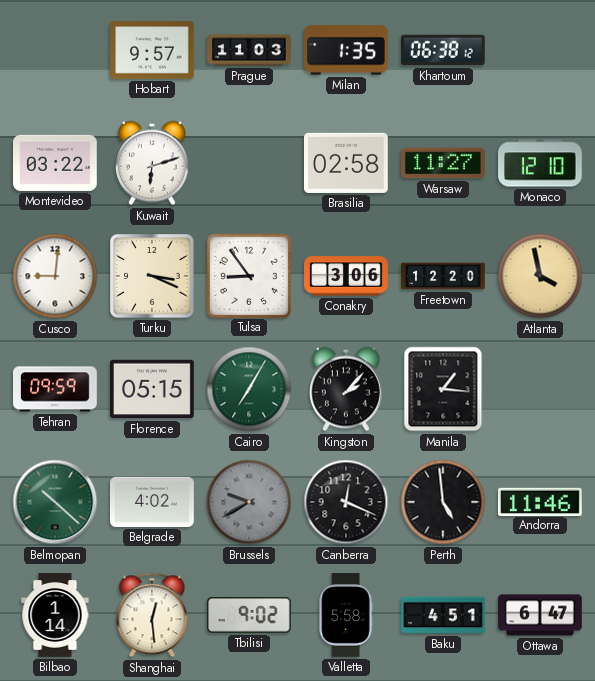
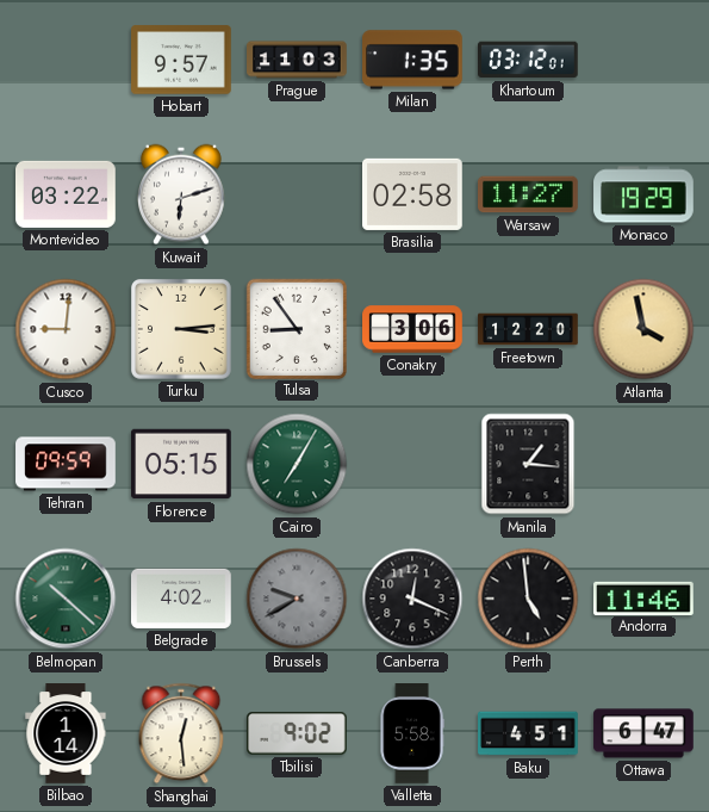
Khartoum: 06:38 -> 03:12
Monaco: 12:10 -> 19:29
Turku: 3:19 -> 3:14
Kingston: 2:07 -> none
